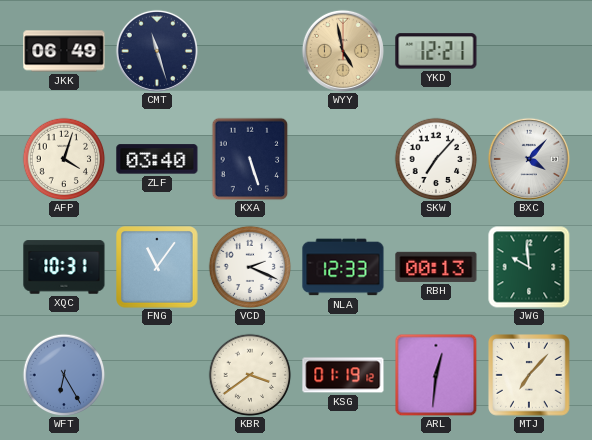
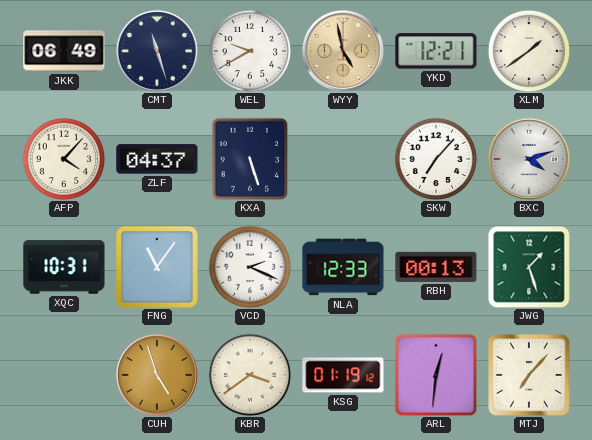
WEL: none -> 9:40
XLM: none -> 1:39
AFP: 4:03 -> 4:07
ZLF: 03:40 -> 04:37
BXC: 4:07 -> 4:12
JWG: 9:59 -> 1:27
WFT: 6:25 -> none
CUH: none -> 4:57
